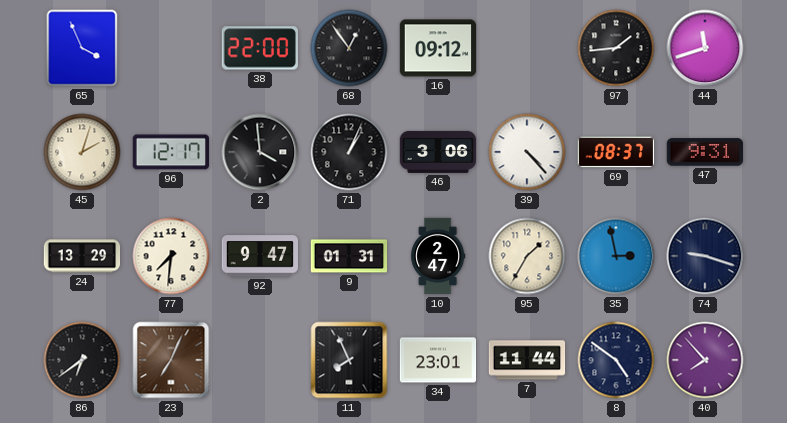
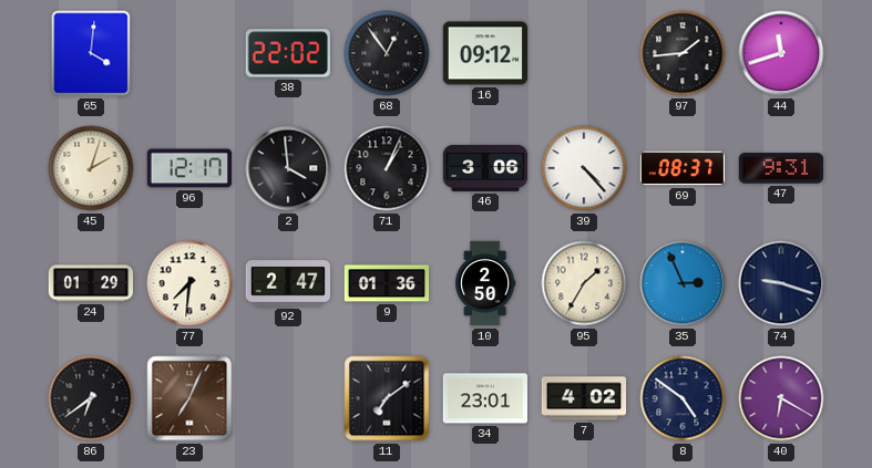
65: 3:56 -> 4:01
38: 22:00 -> 22:02
24: 13:29 -> 01:29
92: 9:47 -> 2:47
9: 01:31 -> 01:36
10: 2:47 -> 2:50
35: 2:58 -> 2:56
11: 7:56 -> 7:09
7: 11:44 -> 4:02
40: 7:53 -> 6:20
